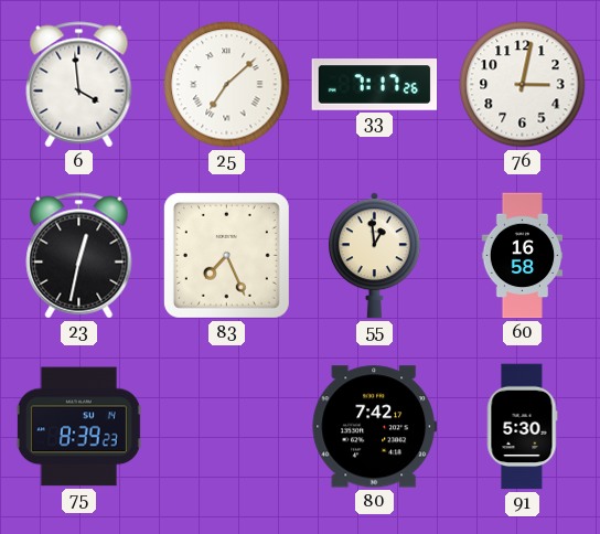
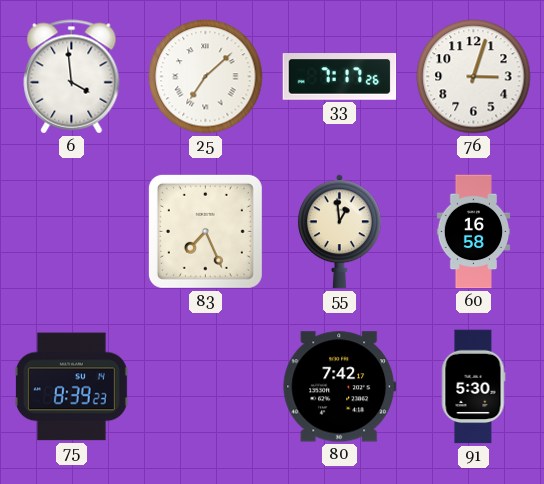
76: 3:02 -> 3:03
23: 12:32 -> none
